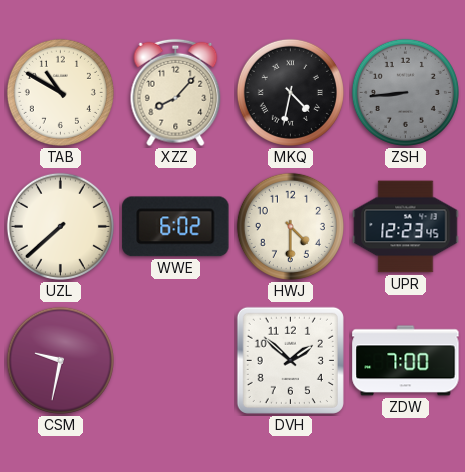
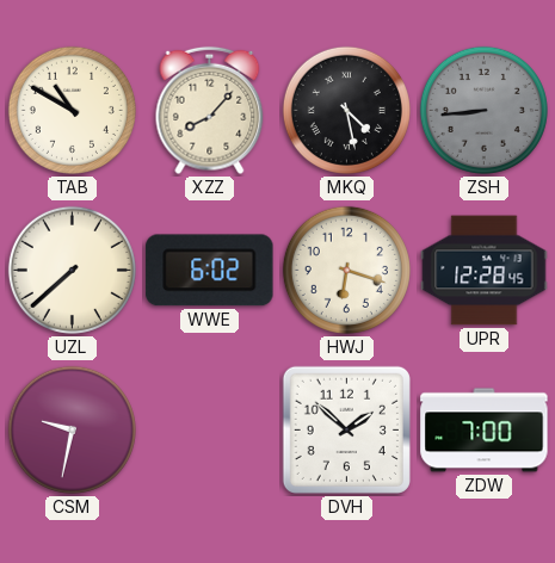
MKQ: 4:32 -> 4:28
HWJ: 4:30 -> 6:18
UPR: 12:23 -> 12:28
